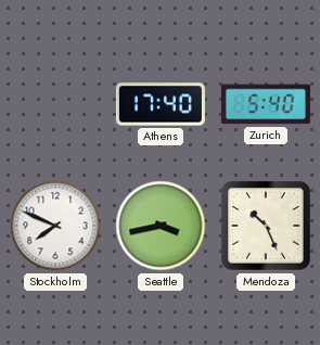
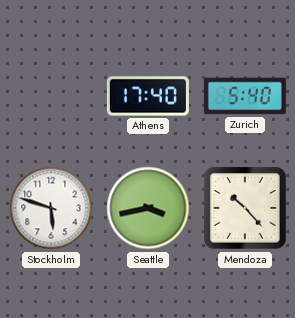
Stockholm: 7:49 -> 5:48
Mendoza: 10:26 -> 10:23
